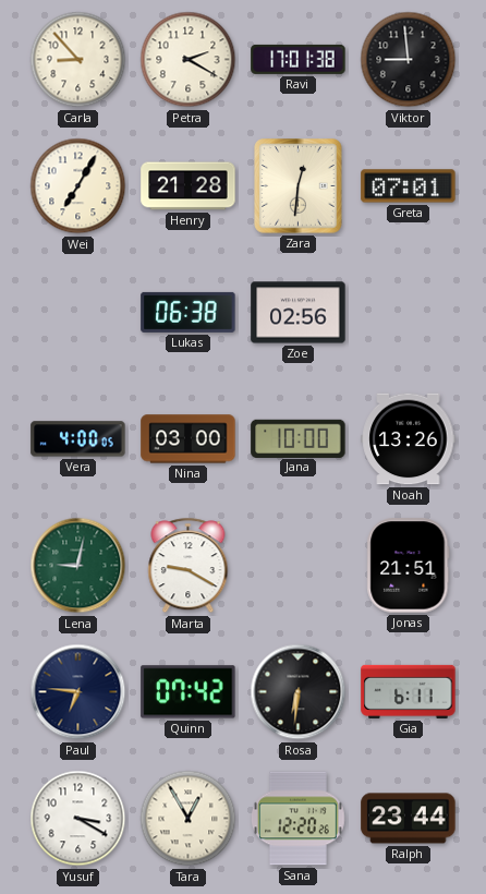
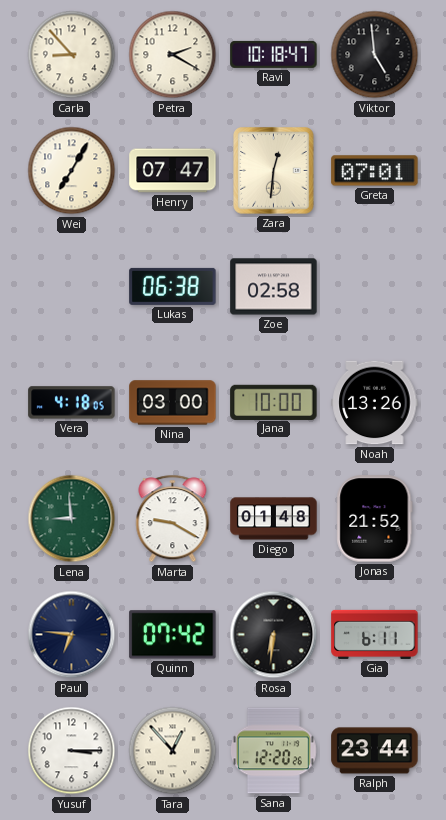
Ravi: 17:01 -> 10:18
Viktor: 8:59 -> 4:59
Henry: 21:28 -> 07:47
Zoe: 02:56 -> 02:58
Vera: 4:00 -> 4:18
Lena: 9:02 -> 8:59
Diego: none -> 01:48
Jonas: 21:51 -> 21:52
Yusuf: 3:20 -> 3:15
Tara: 12:55 -> 12:53
